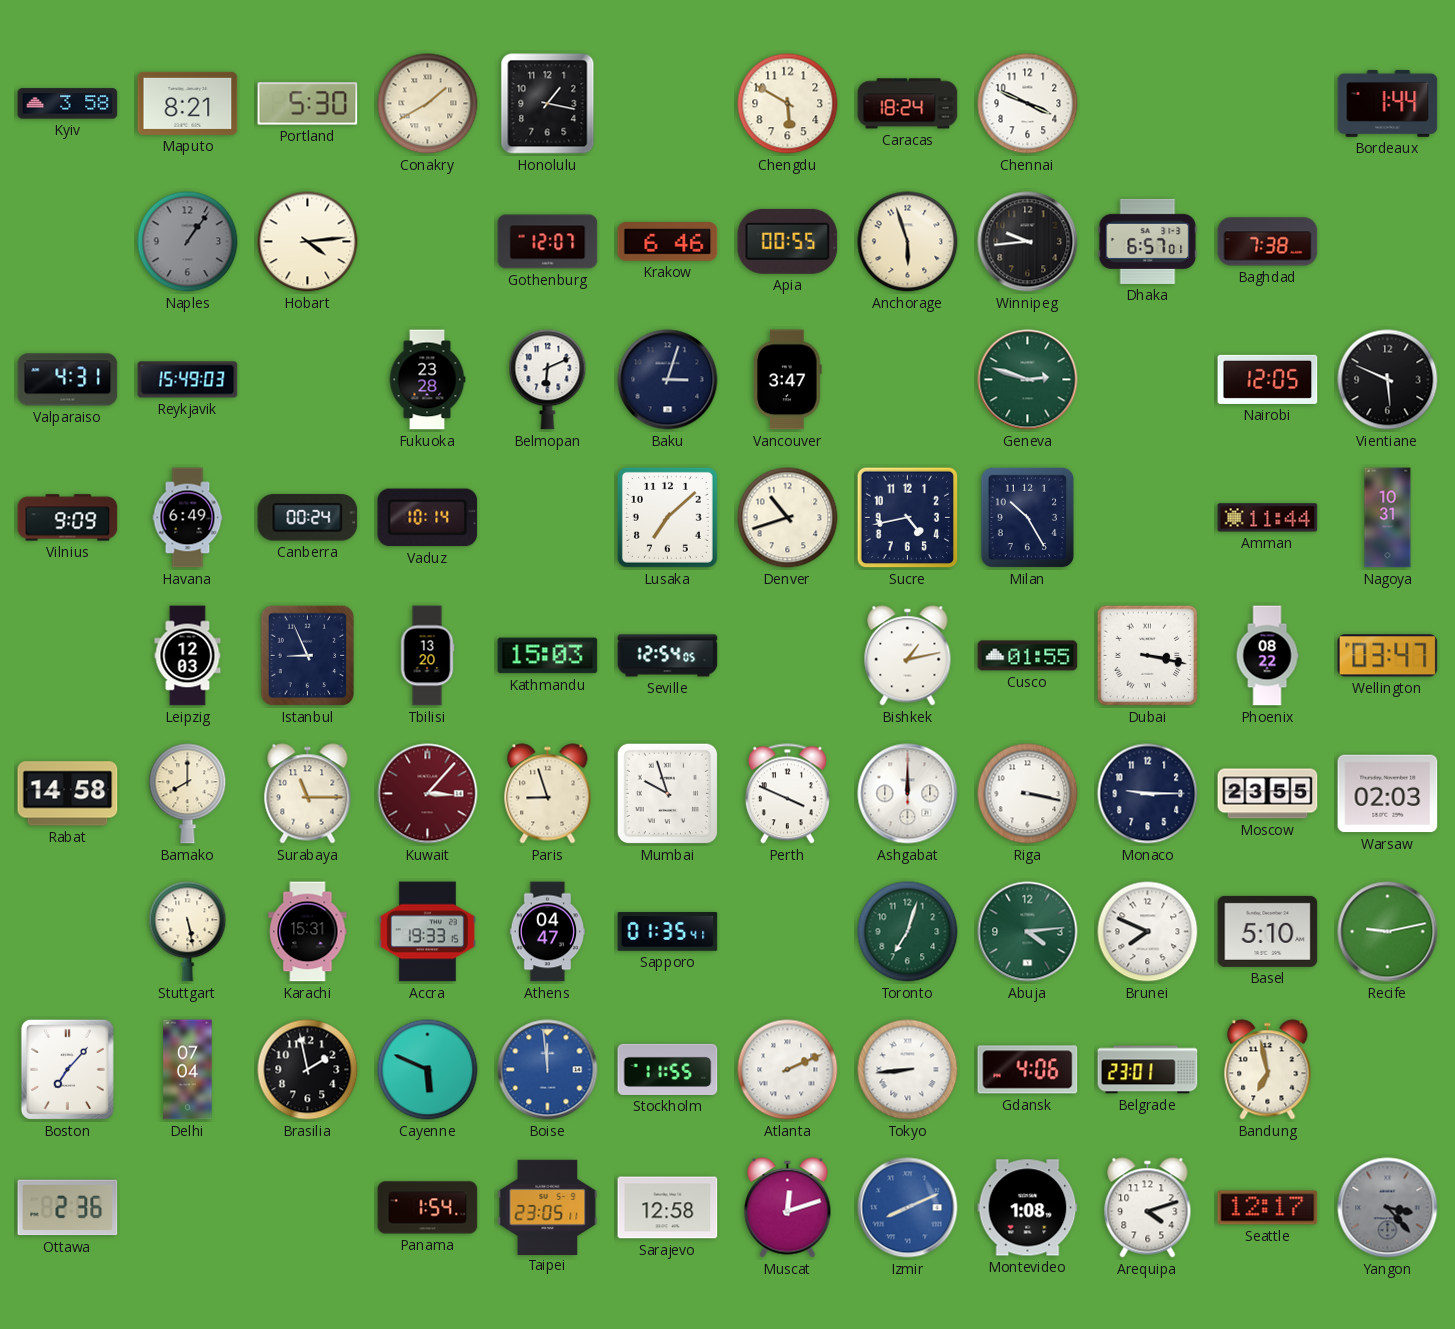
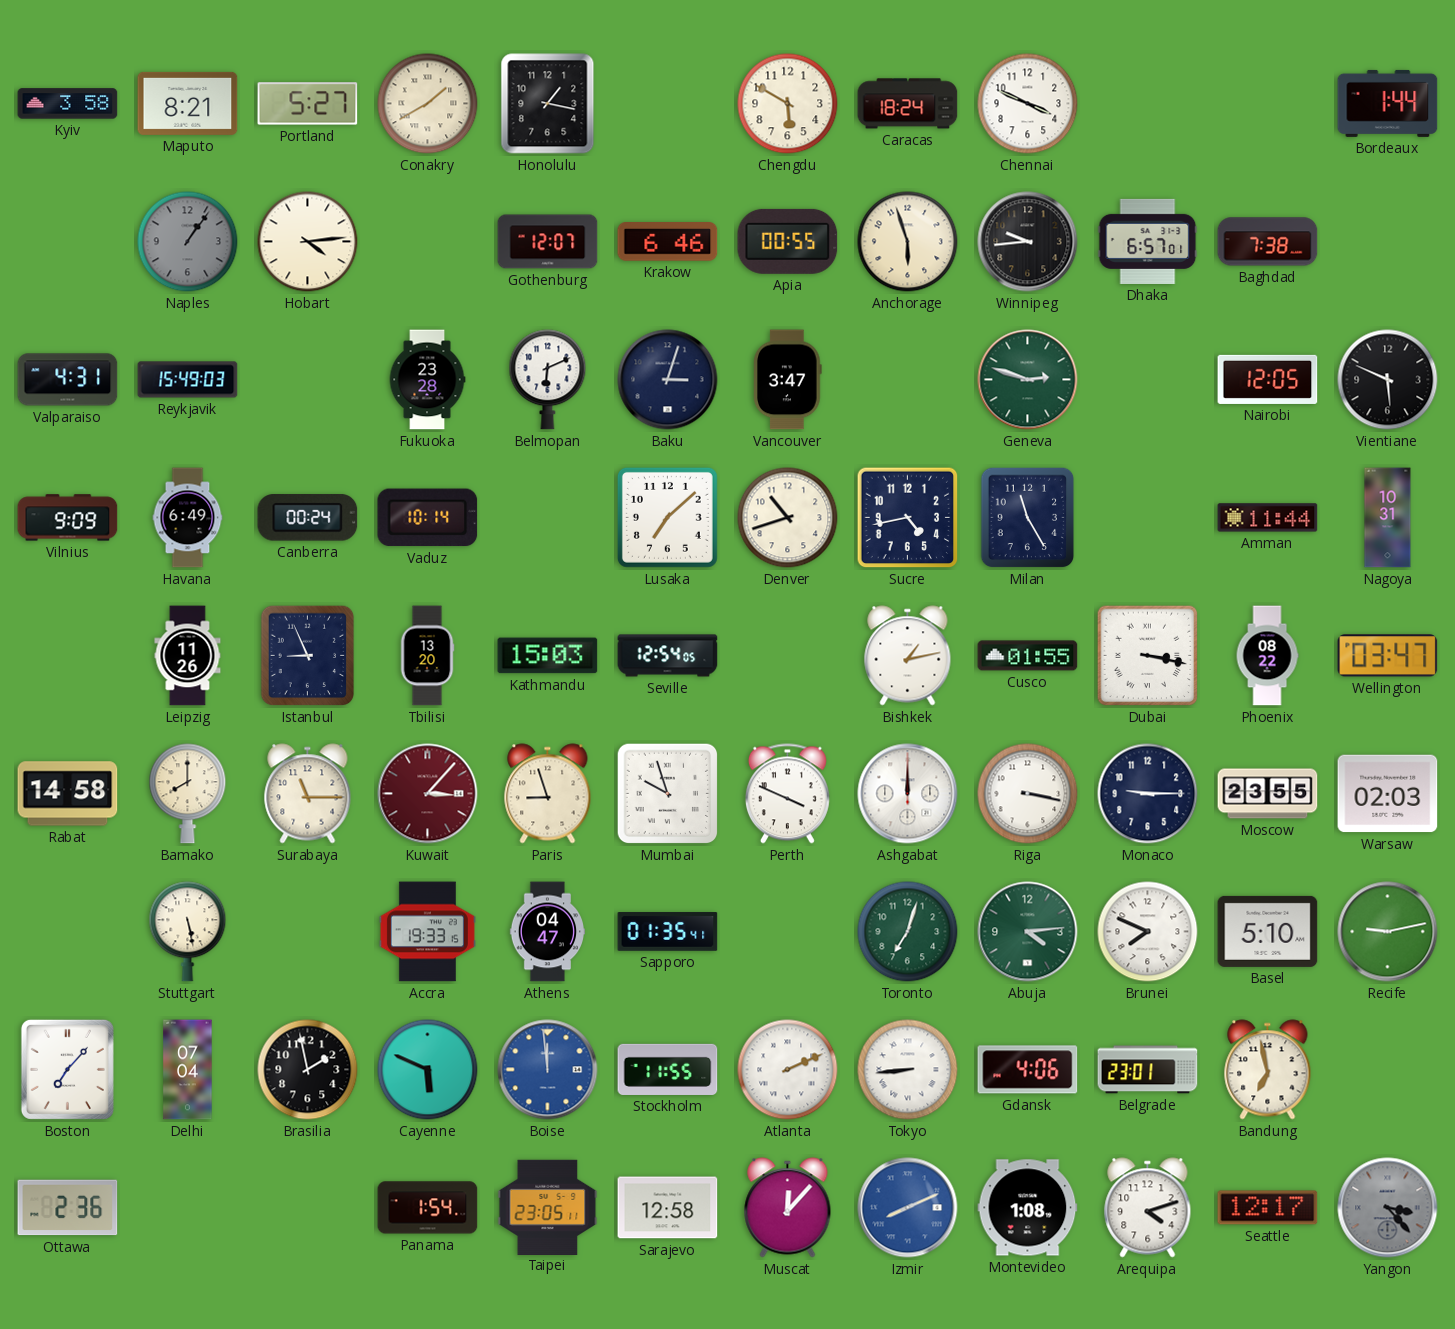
Portland: 5:30 -> 5:27
Milan: 10:25 -> 11:25
Leipzig: 12:03 -> 11:26
Karachi: 15:31 -> none
Muscat: 12:12 -> 12:07
